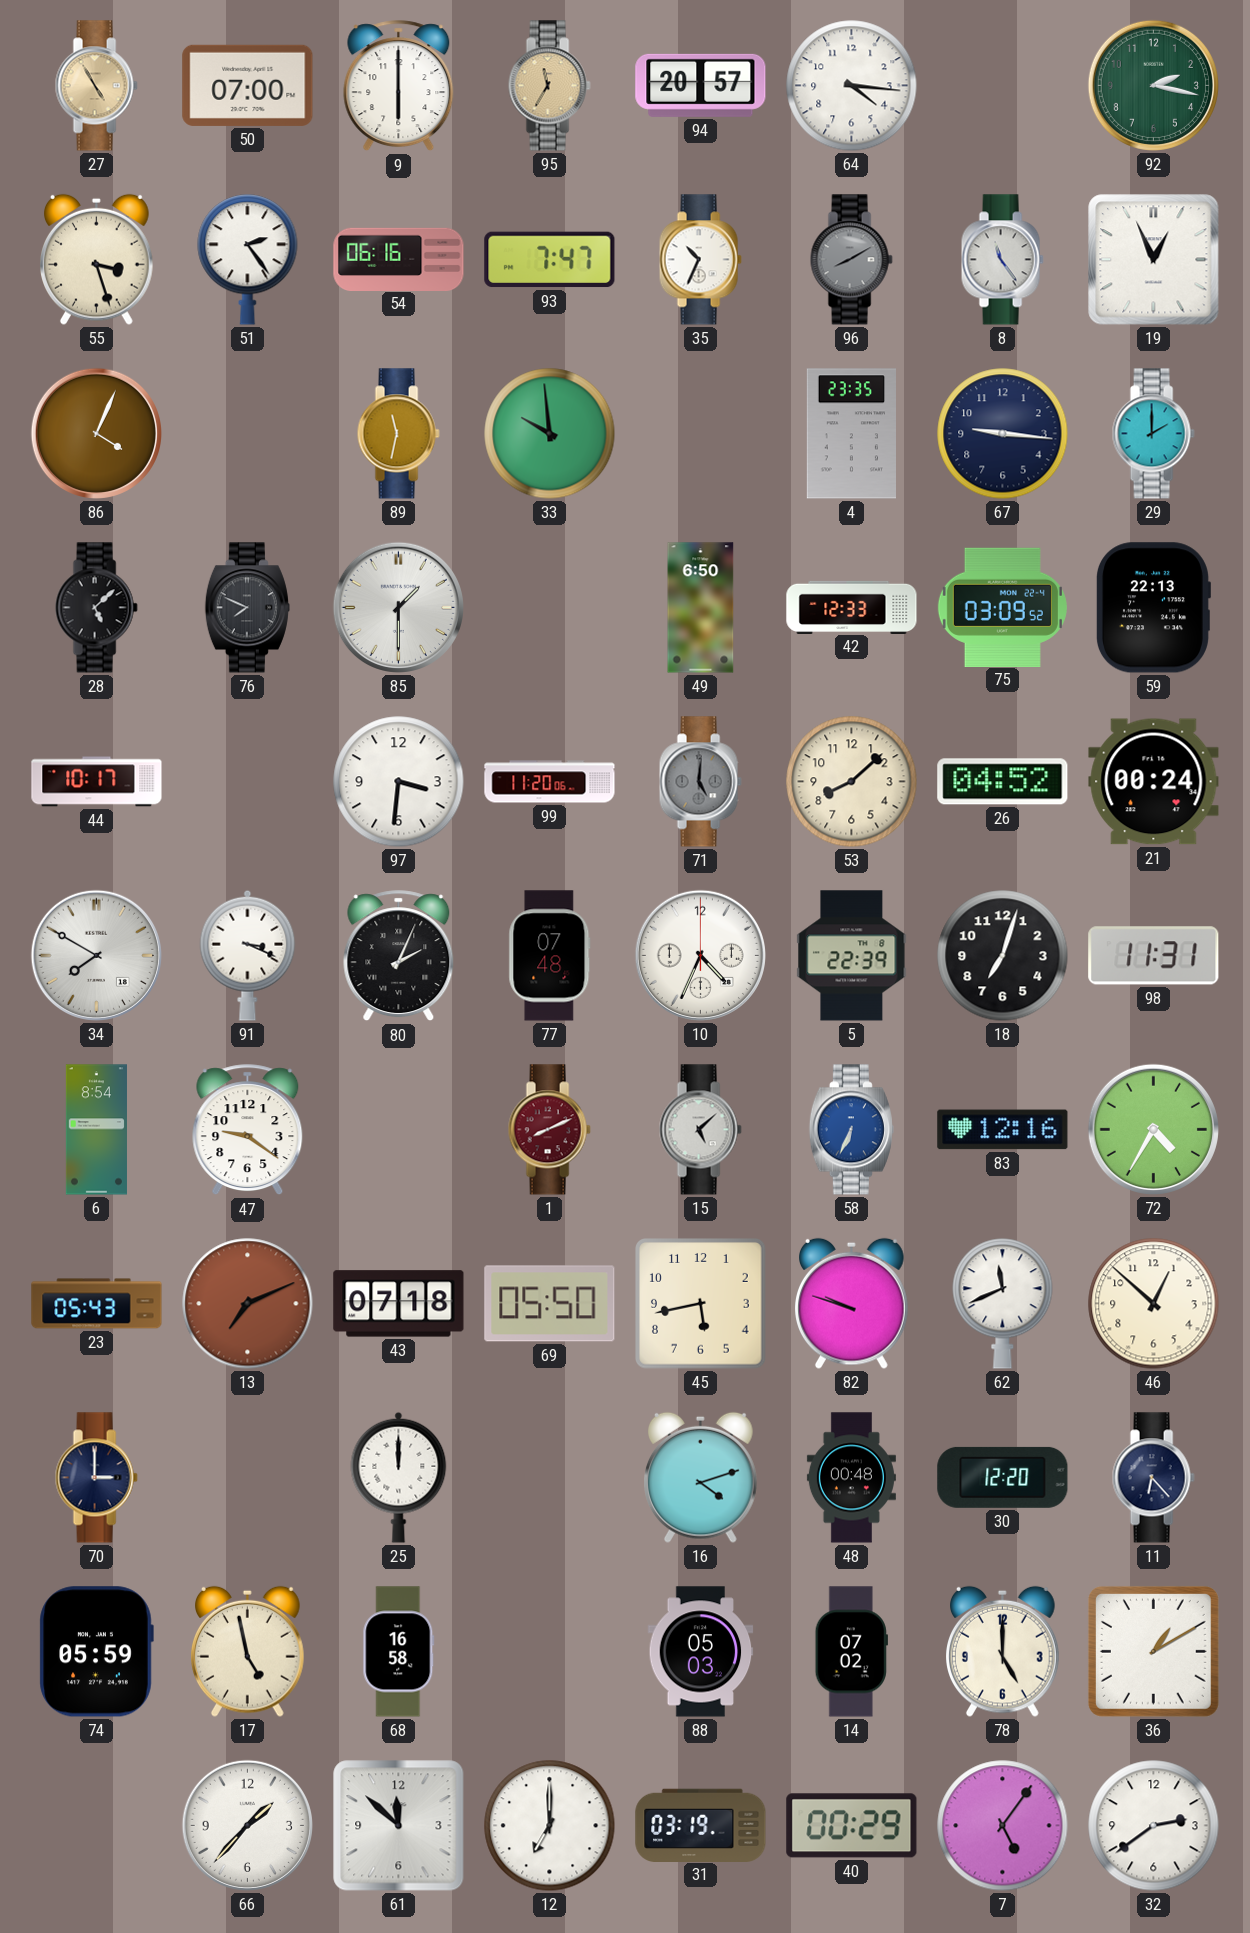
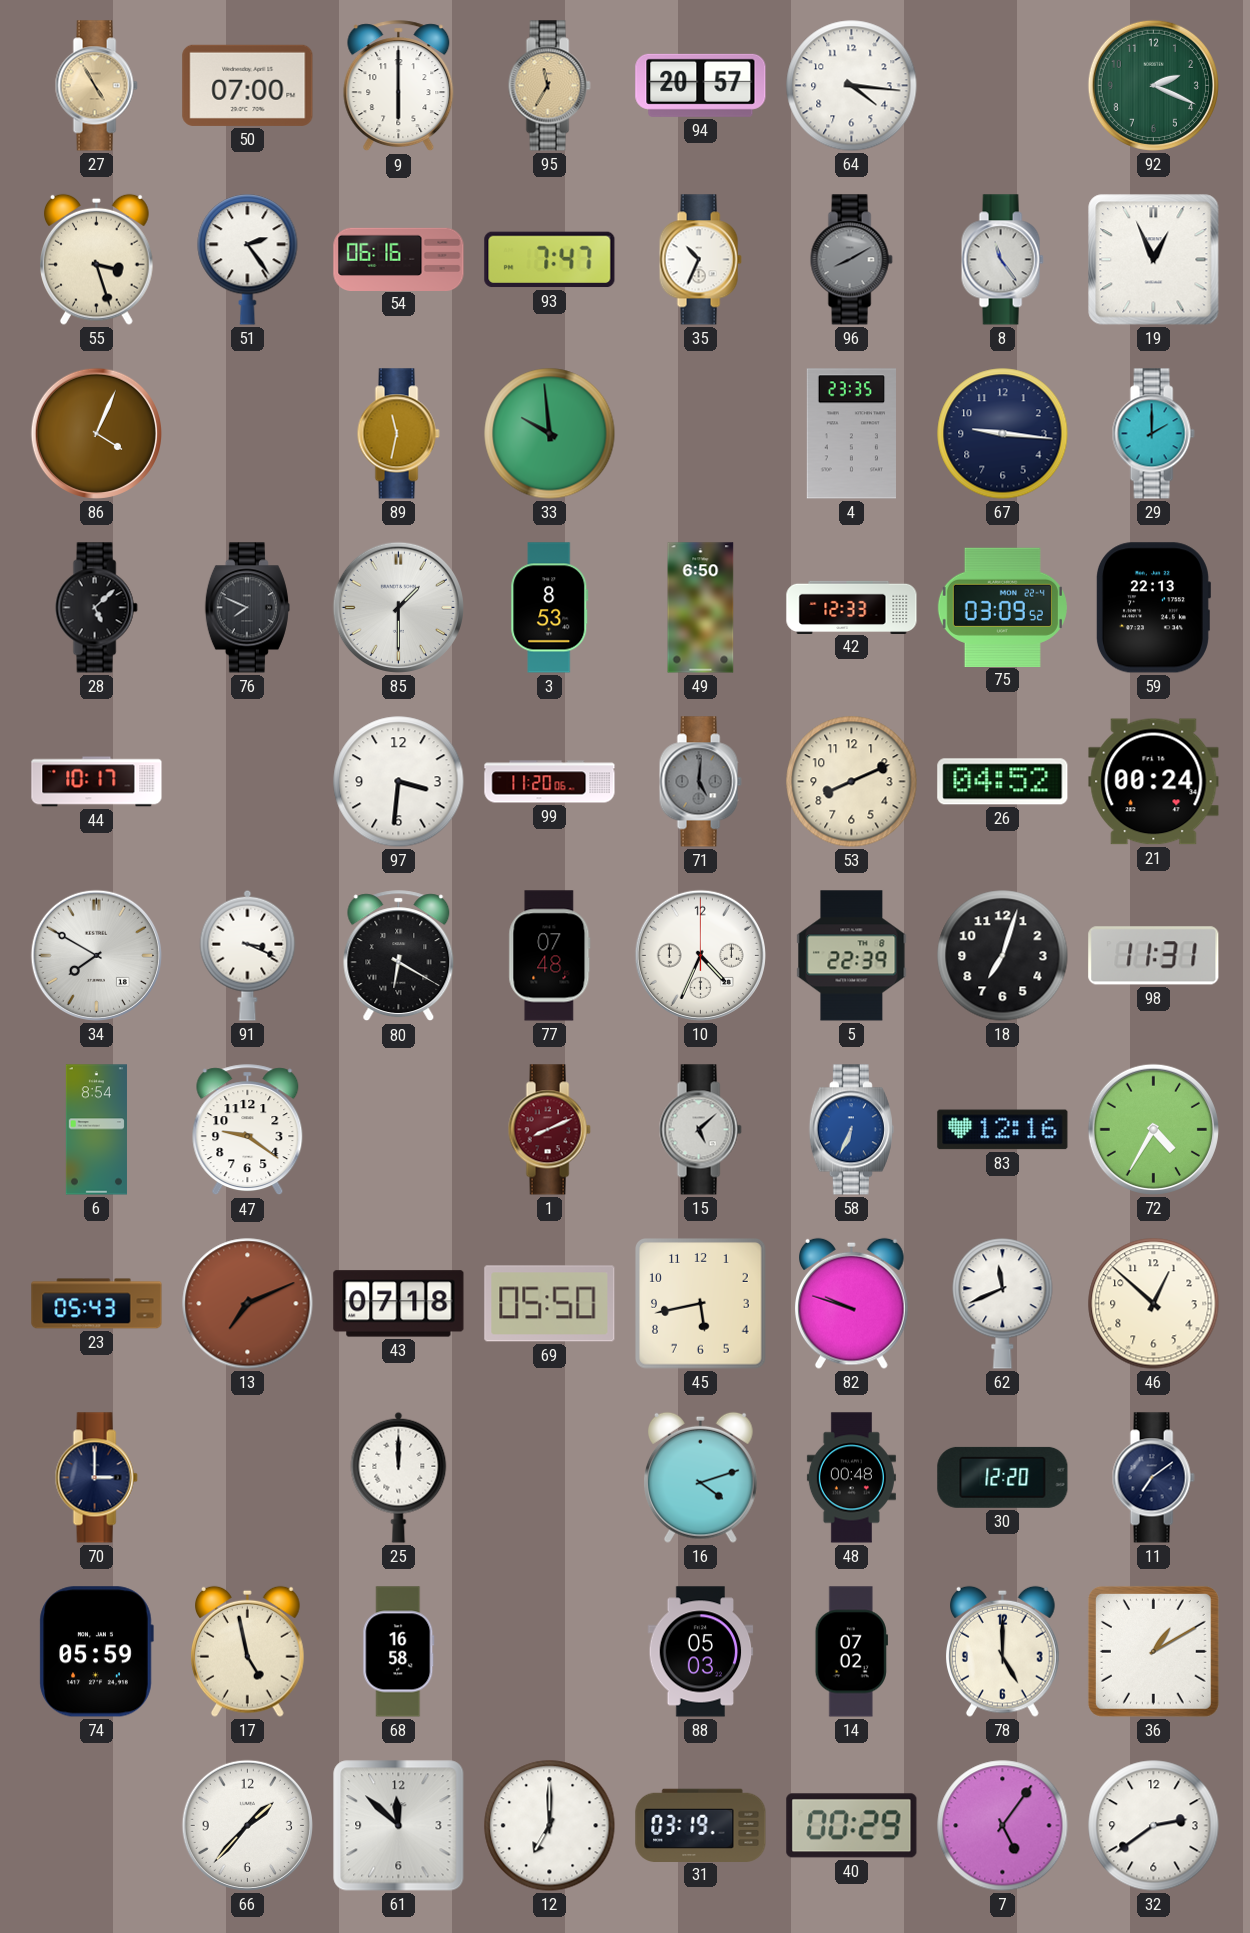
92: 2:17 -> 2:19
3: none -> 8:53
53: 8:08 -> 8:11
80: 2:04 -> 6:20
11: 6:23 -> 7:09
